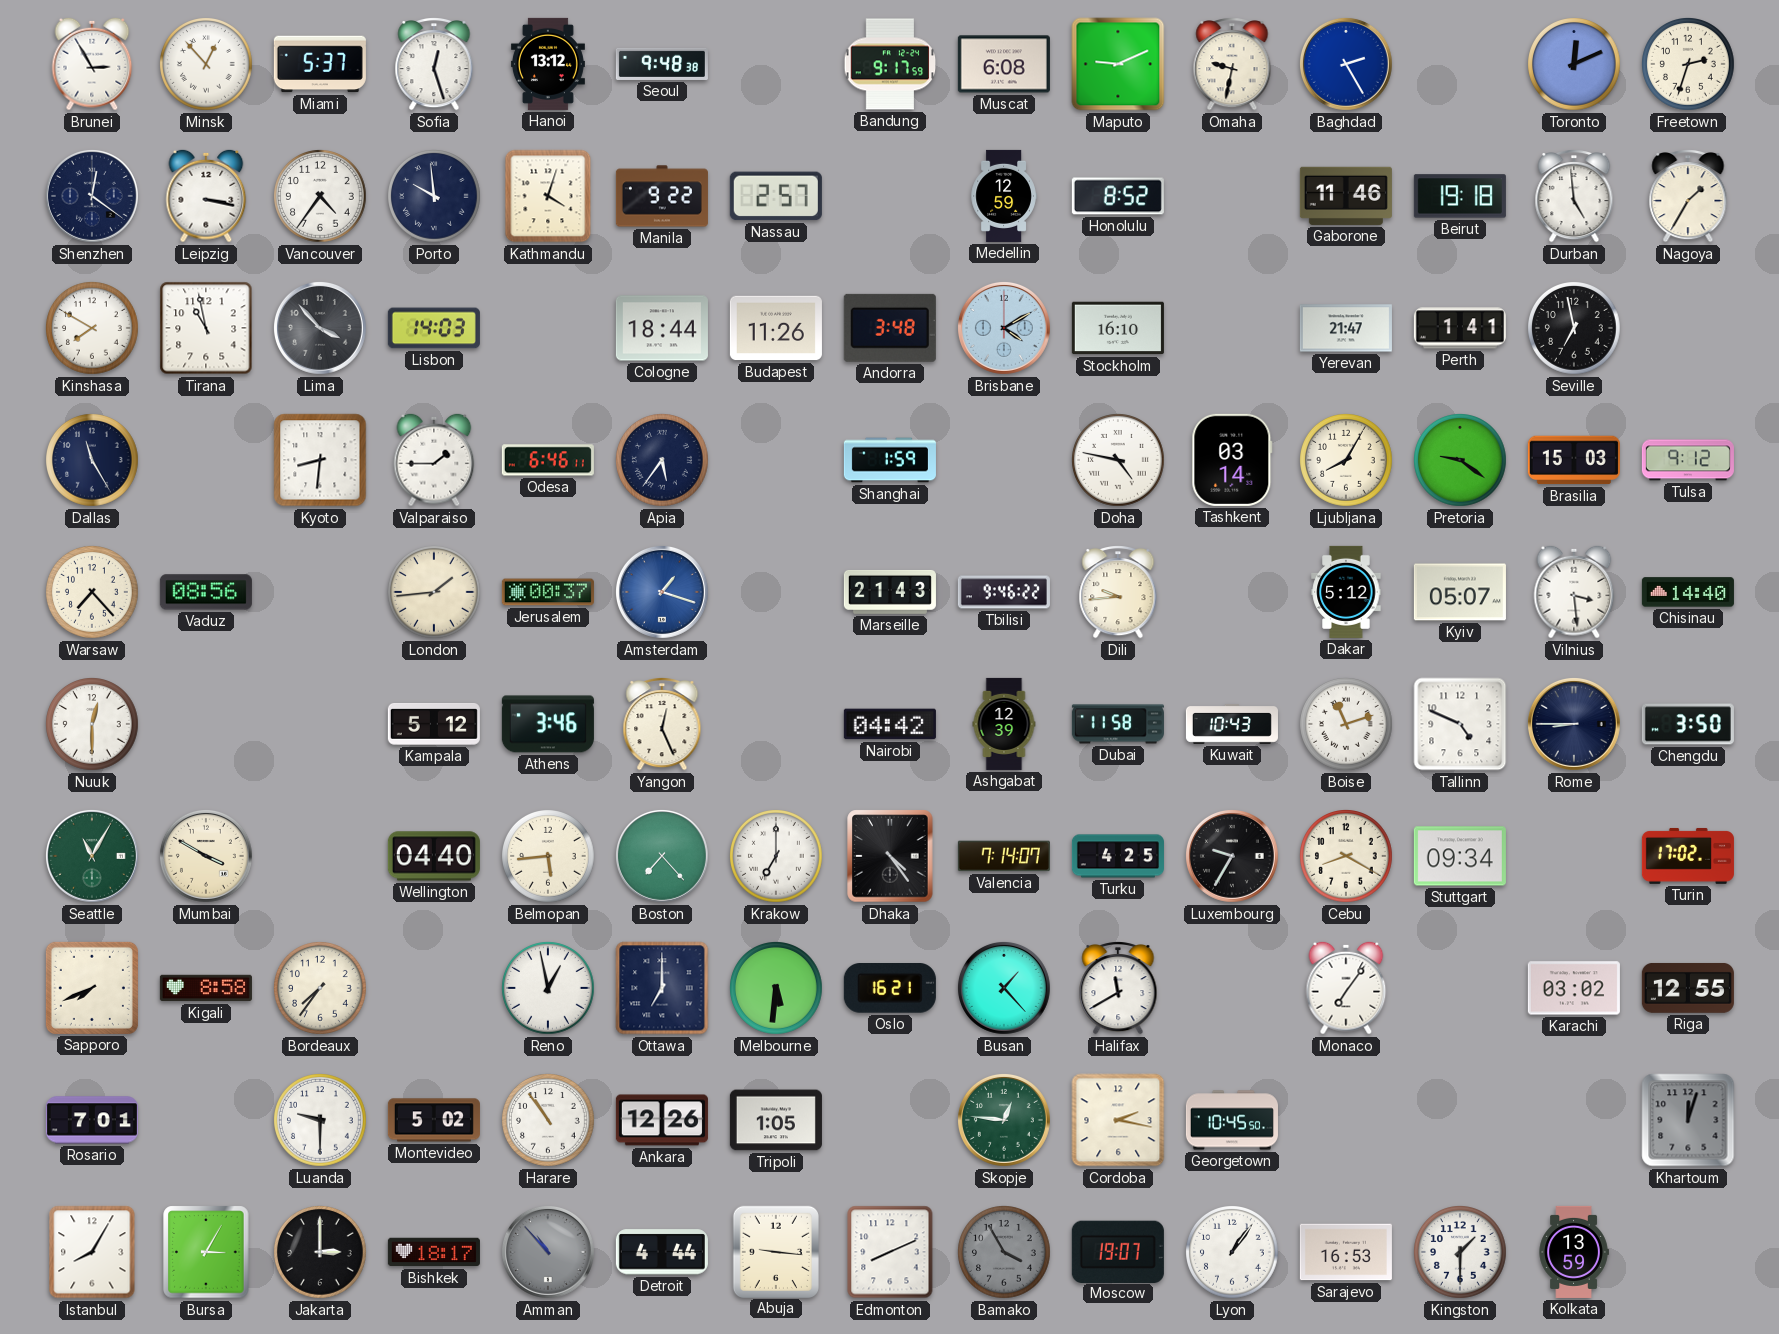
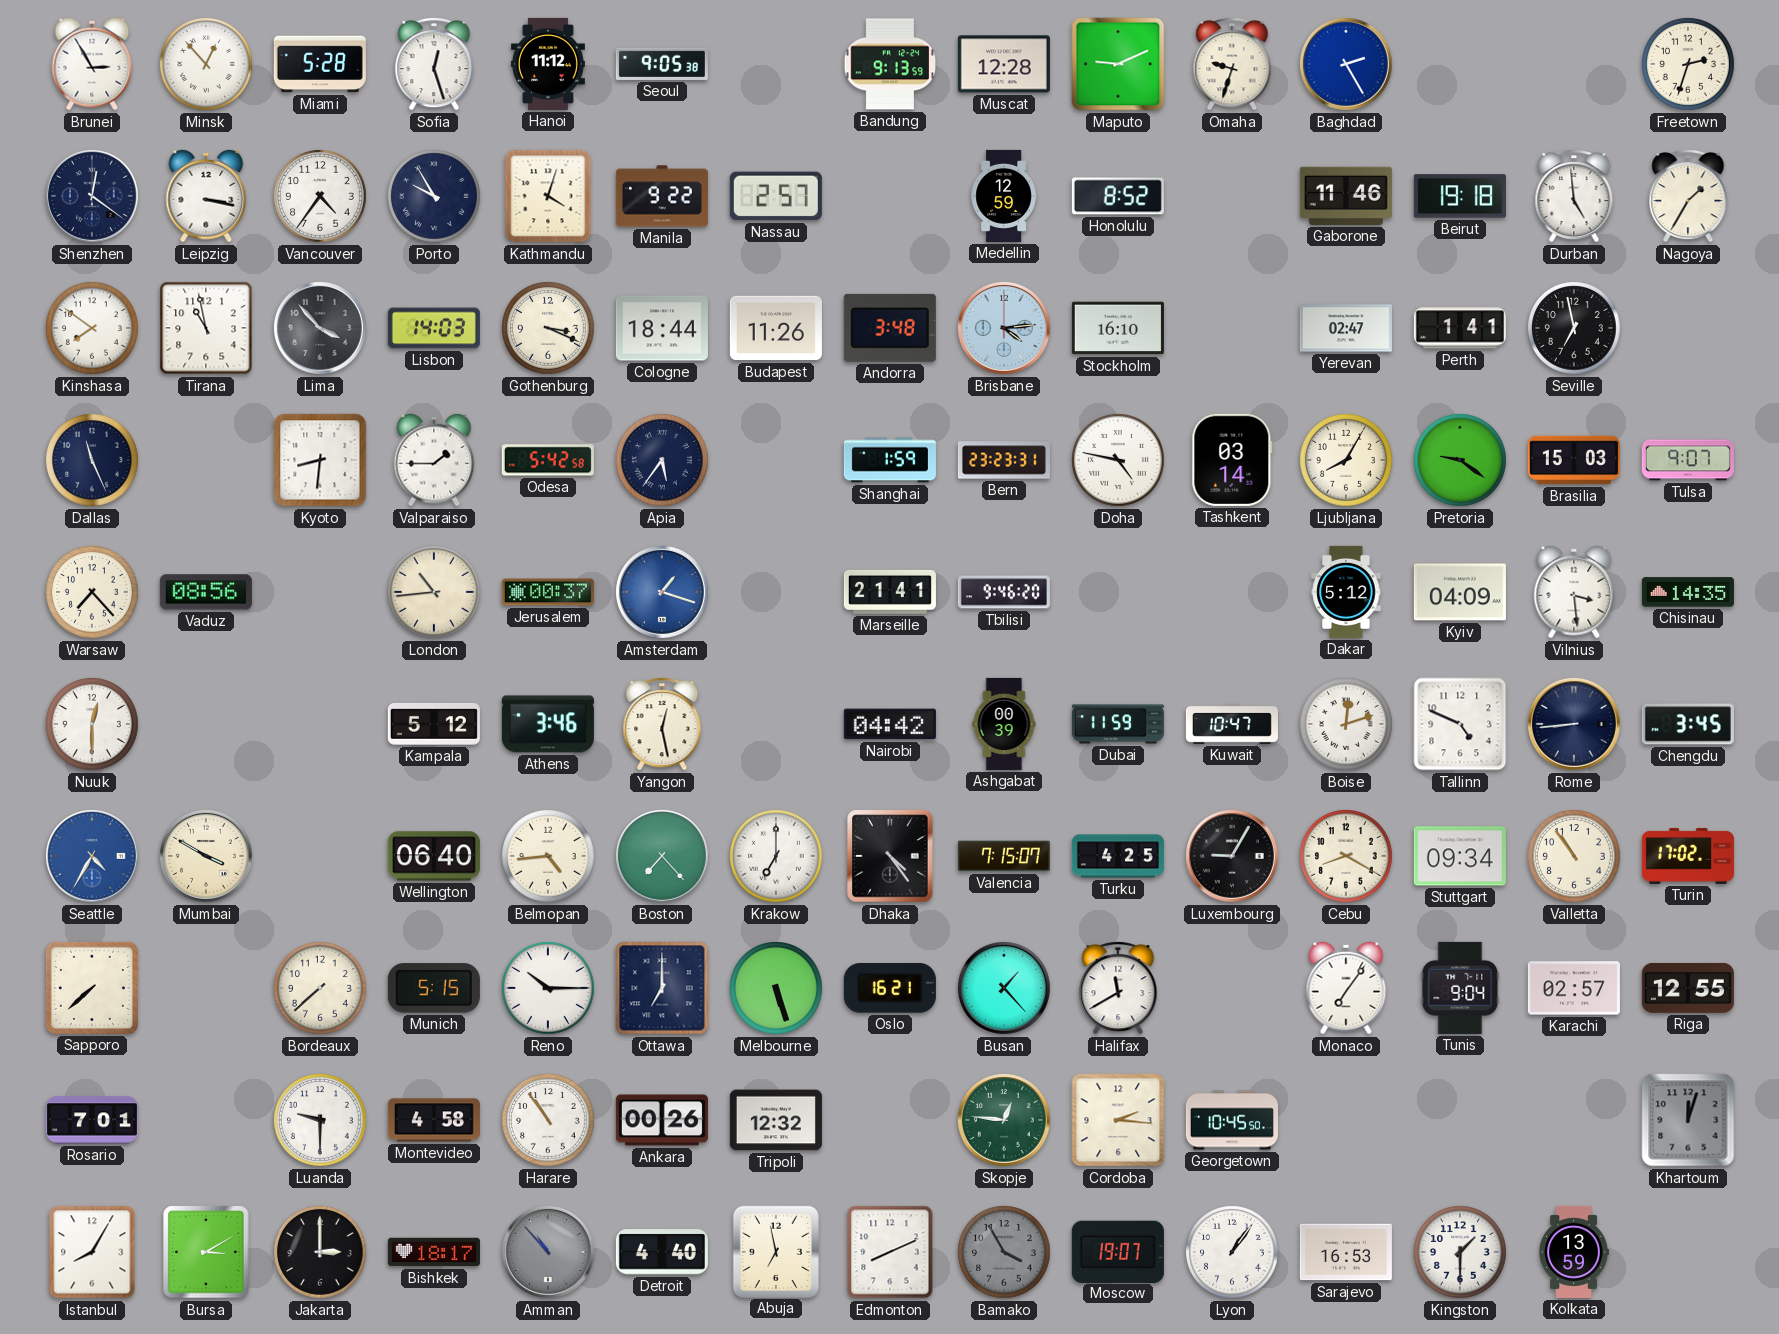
Miami: 5:37 -> 5:28
Hanoi: 13:12 -> 11:12
Seoul: 9:48 -> 9:05
Bandung: 9:17 -> 9:13
Muscat: 6:08 -> 12:28
Omaha: 9:32 -> 9:33
Toronto: 12:11 -> none
Porto: 9:59 -> 9:55
Kinshasa: 7:50 -> 7:51
Gothenburg: none -> 3:19
Brisbane: 4:10 -> 4:14
Yerevan: 21:47 -> 02:47
Dallas: 11:25 -> 11:26
Odesa: 6:46 -> 5:42
Bern: none -> 23:23
Tulsa: 9:12 -> 9:07
London: 1:44 -> 10:44
Marseille: 21:43 -> 21:41
Tbilisi: 9:46:22 -> 9:46:20
Dili: 9:44 -> none
Kyiv: 05:07 -> 04:09
Chisinau: 14:40 -> 14:35
Yangon: 12:26 -> 12:28
Ashgabat: 12:39 -> 00:39
Dubai: 11:58 -> 11:59
Kuwait: 10:43 -> 10:47
Boise: 11:12 -> 12:12
Rome: 8:45 -> 8:44
Chengdu: 3:50 -> 3:45
Seattle: 11:05 -> 4:35
Seattle dial: green -> blue
Wellington: 04:40 -> 06:40
Belmopan: 5:44 -> 4:44
Valencia: 7:14 -> 7:15
Luxembourg: 9:35 -> 9:05
Valletta: none -> 10:54
Sapporo: 7:41 -> 7:38
Kigali: 8:58 -> none
Bordeaux: 7:36 -> 7:38
Munich: none -> 5:15
Reno: 12:58 -> 10:15
Melbourne: 5:31 -> 5:27
Tunis: none -> 9:04
Karachi: 03:02 -> 02:57
Montevideo: 5:02 -> 4:58
Ankara: 12:26 -> 00:26
Tripoli: 1:05 -> 12:32
Cordoba: 2:17 -> 2:16
Bursa: 3:05 -> 3:10
Detroit: 4:44 -> 4:40
Abuja: 9:16 -> 6:58
